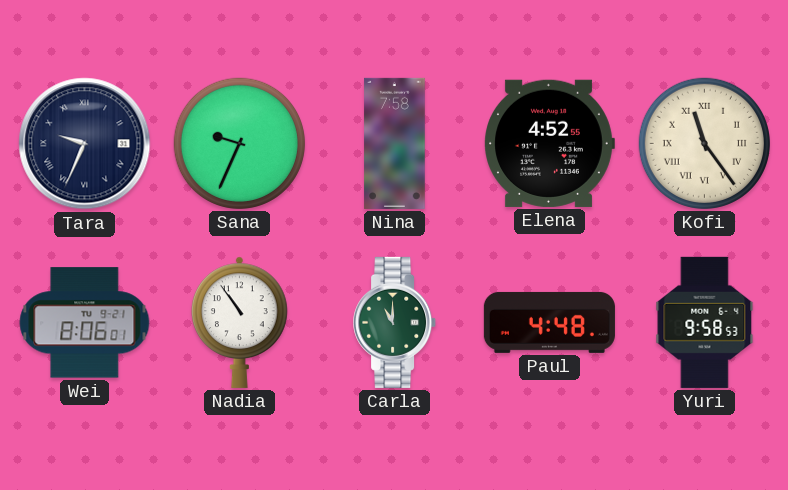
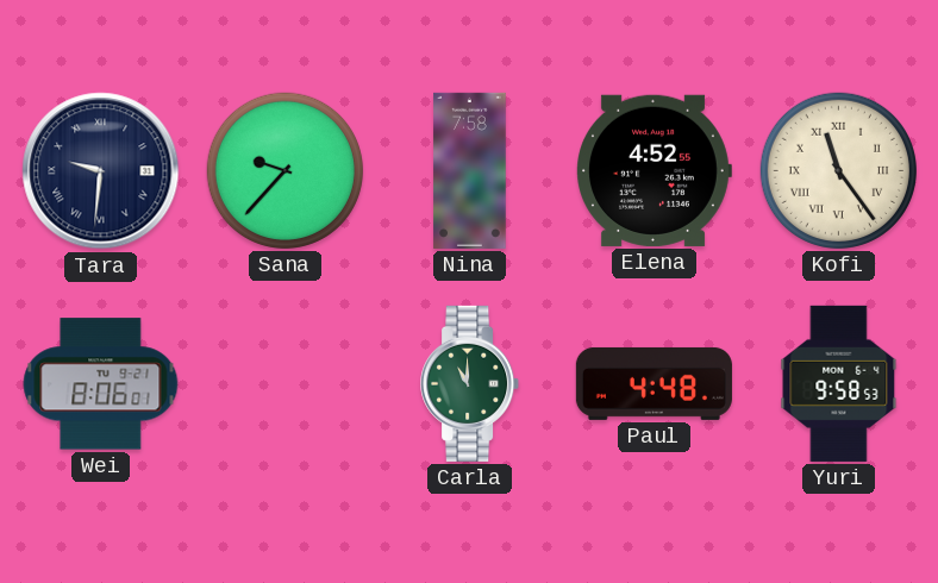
Tara: 9:34 -> 9:31
Sana: 9:34 -> 9:37
Nadia: 10:54 -> none
